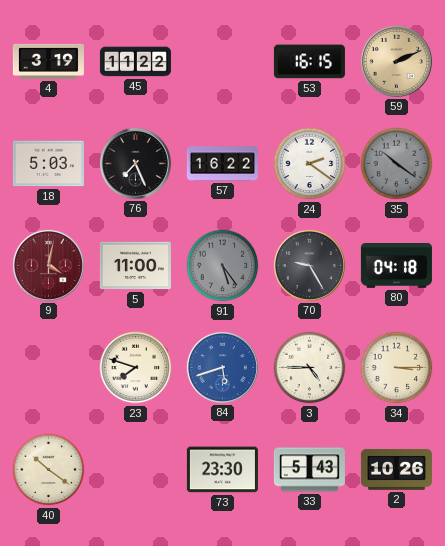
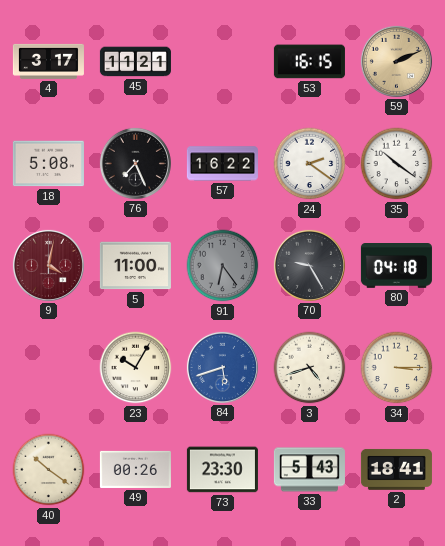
4: 3:19 -> 3:17
45: 11:22 -> 11:21
18: 5:03 -> 5:08
35 dial: grey -> white
91: 5:24 -> 6:24
23: 7:48 -> 10:05
3: 4:45 -> 4:42
49: none -> 00:26
2: 10:26 -> 18:41
